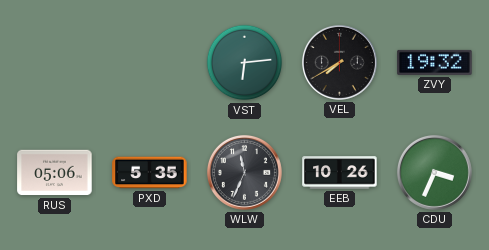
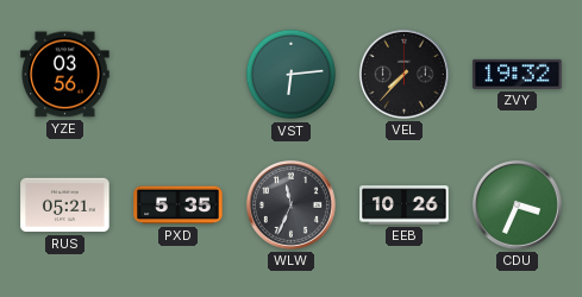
YZE: none -> 03:56
VEL: 7:40 -> 7:37
RUS: 05:06 -> 05:21
